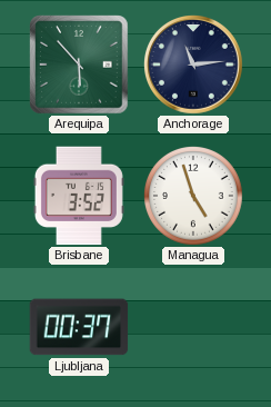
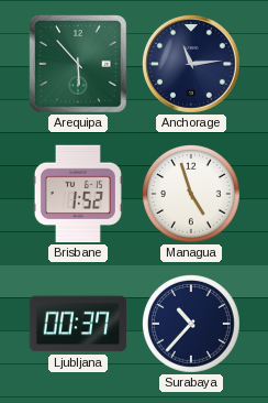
Brisbane: 3:52 -> 1:52
Surabaya: none -> 10:37
